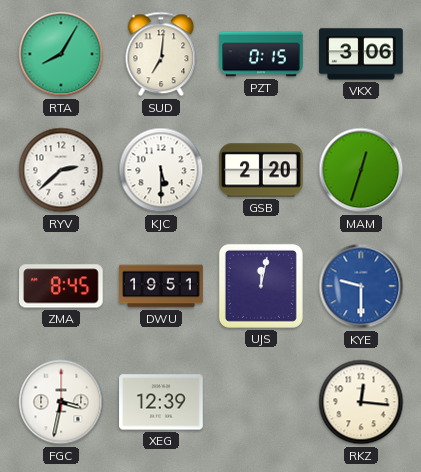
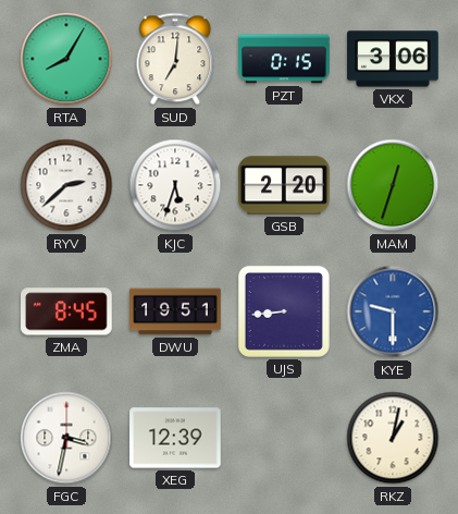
KJC: 5:30 -> 5:33
UJS: 12:02 -> 8:44
RKZ: 12:16 -> 1:02
